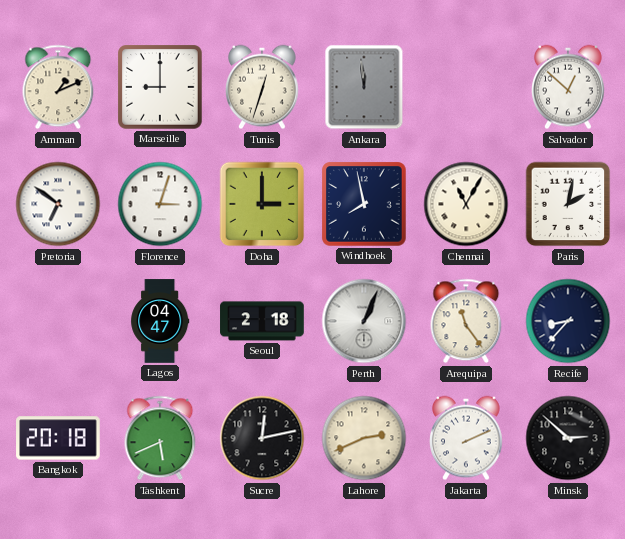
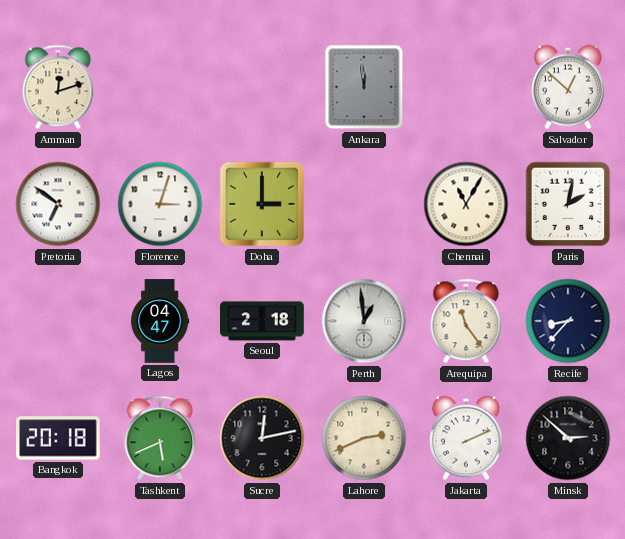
Amman: 1:11 -> 12:12
Marseille: 9:00 -> none
Tunis: 12:33 -> none
Windhoek: 7:58 -> none
Perth: 1:04 -> 12:59
